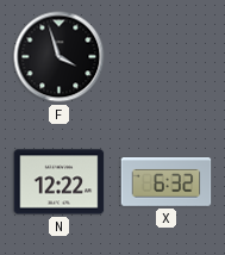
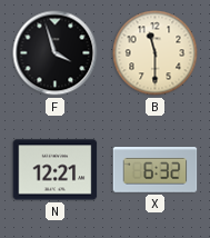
B: none -> 11:30
N: 12:22 -> 12:21
